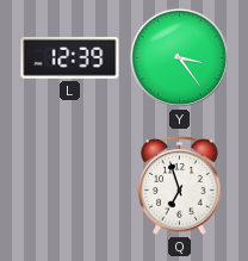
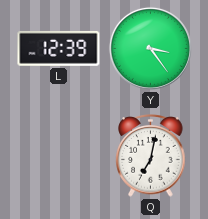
Q: 6:57 -> 7:02
